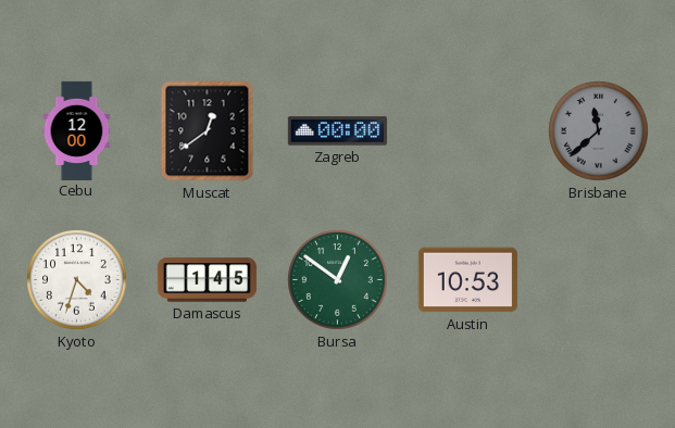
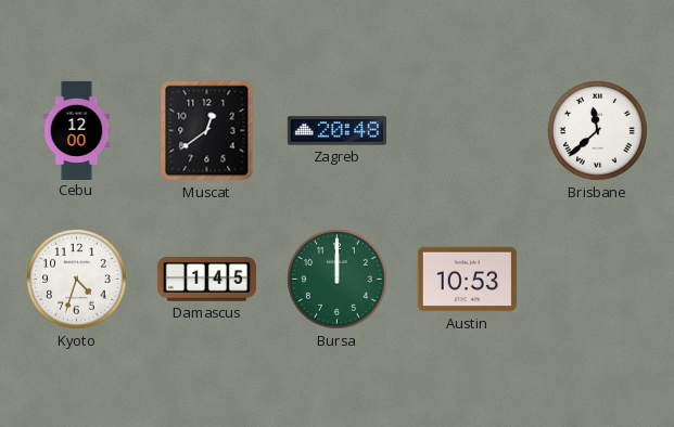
Zagreb: 00:00 -> 20:48
Brisbane dial: grey -> white
Bursa: 12:51 -> 12:00
